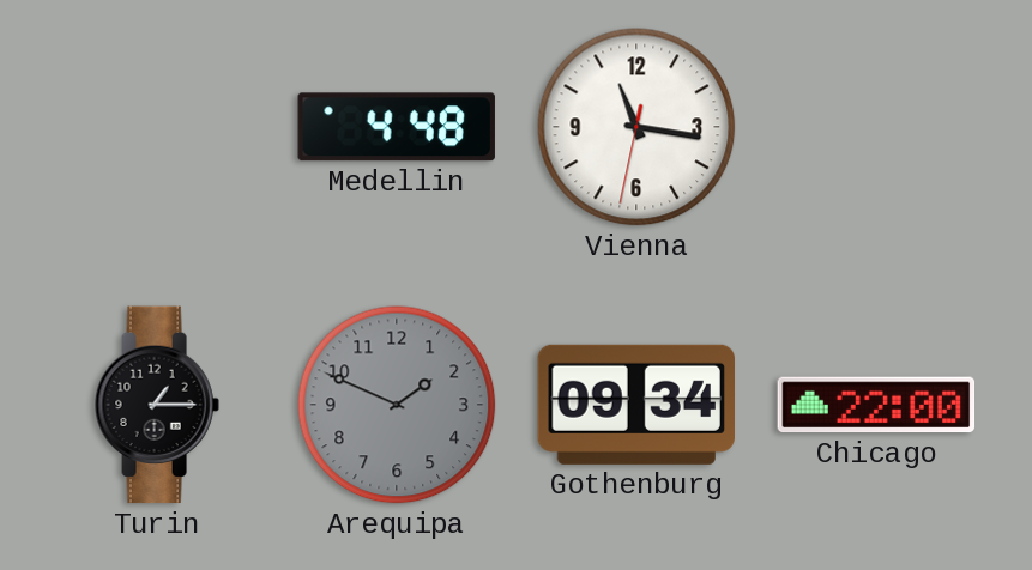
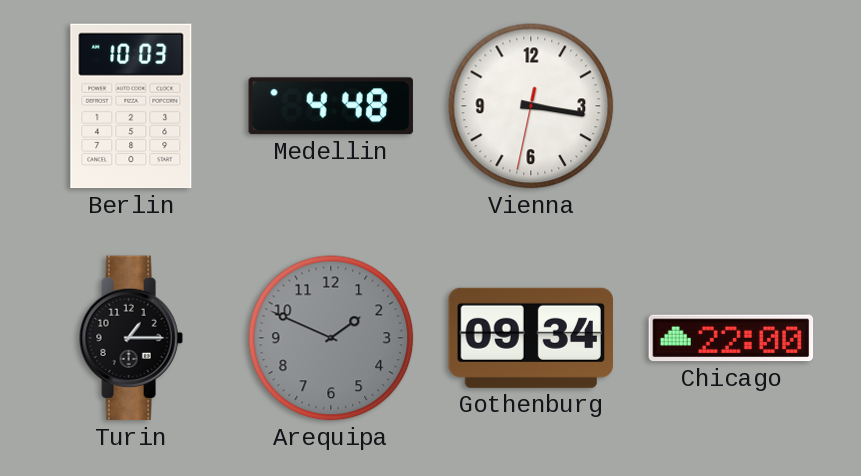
Berlin: none -> 10:03
Vienna: 11:16 -> 3:16
